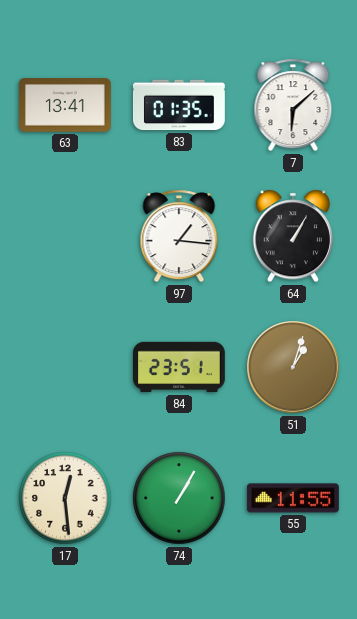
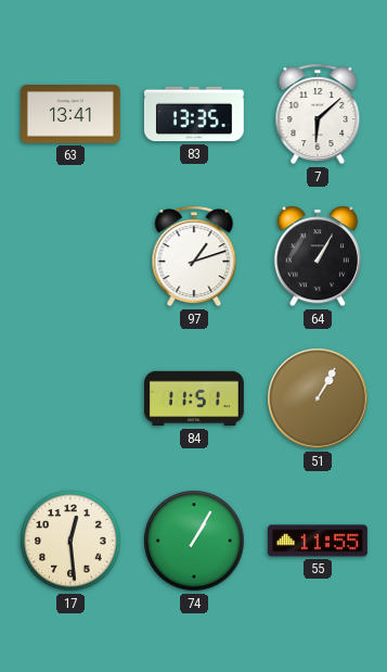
83: 01:35 -> 13:35
97: 1:16 -> 1:12
84: 23:51 -> 11:51
51: 1:03 -> 1:05
